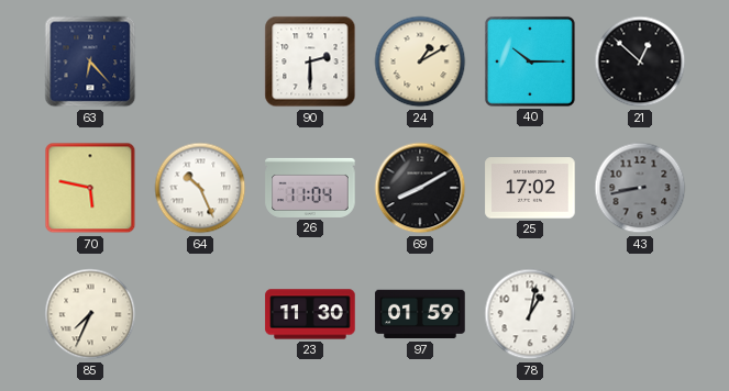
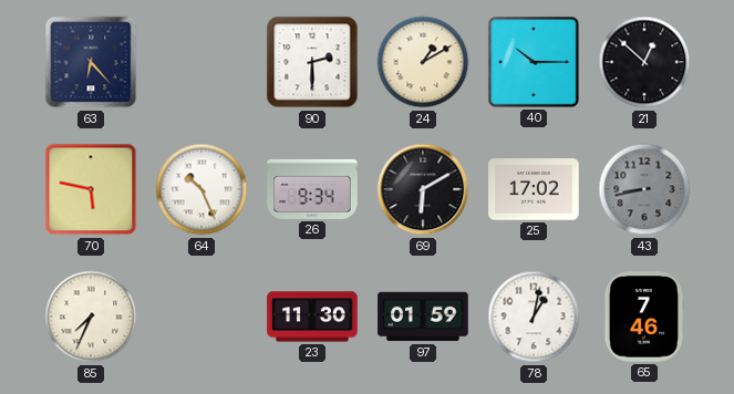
26: 11:04 -> 9:34
69: 8:10 -> 6:10
65: none -> 7:46
